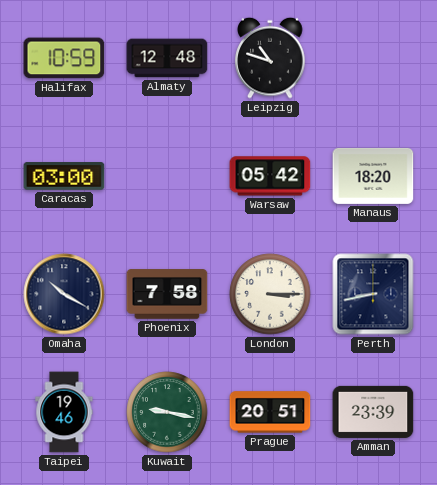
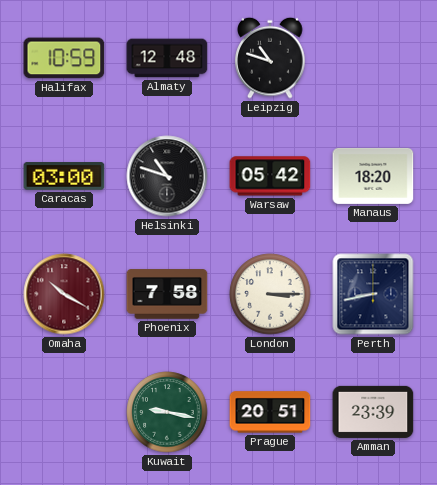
Helsinki: none -> 10:48
Omaha dial: navy -> burgundy
Taipei: 19:46 -> none
